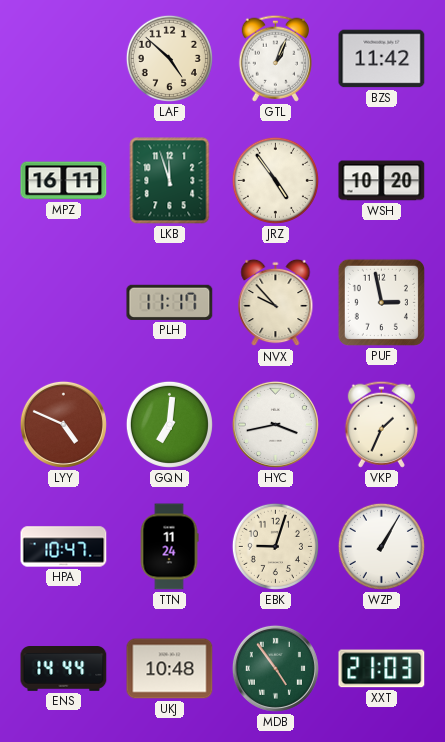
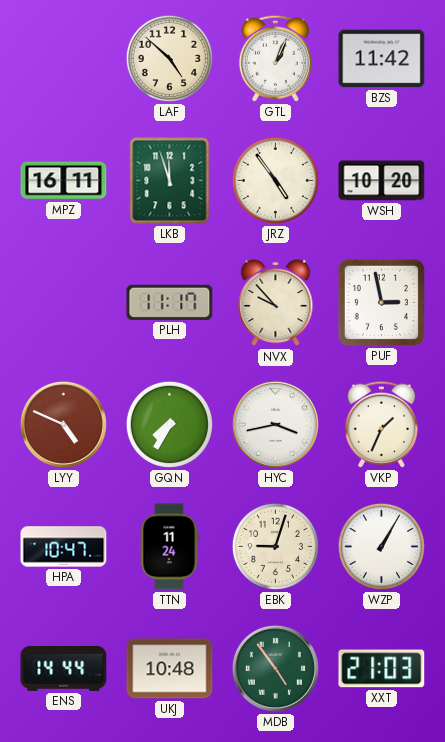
GQN: 7:01 -> 7:35
